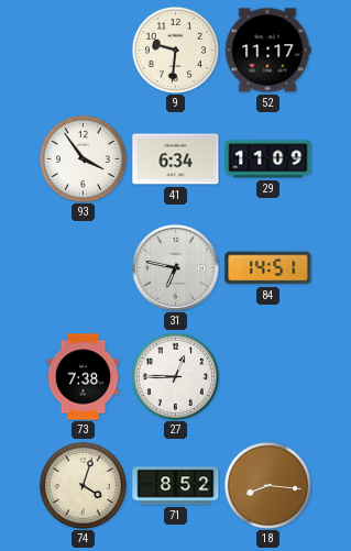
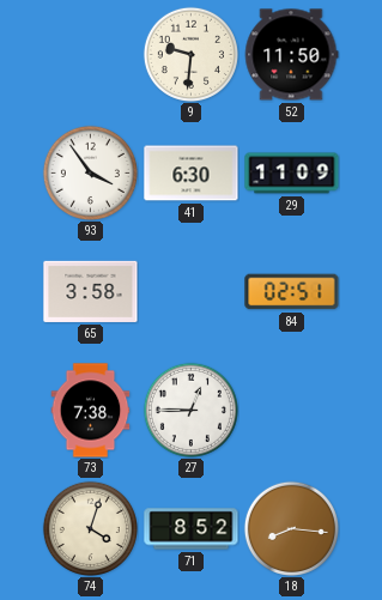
52: 11:17 -> 11:50
41: 6:34 -> 6:30
65: none -> 3:58
31: 6:47 -> none
84: 14:51 -> 02:51
